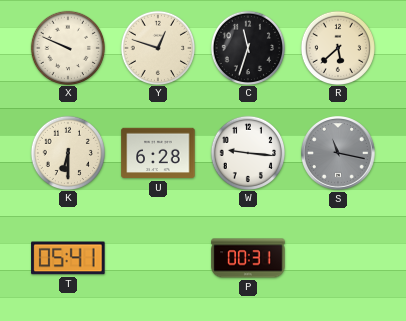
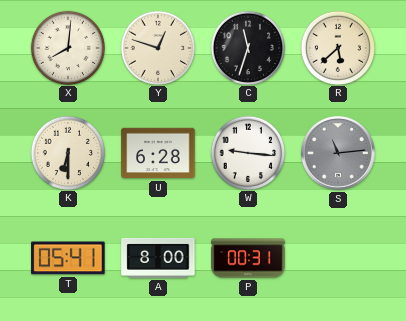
X: 9:49 -> 8:01
S: 11:17 -> 11:14
A: none -> 8:00
